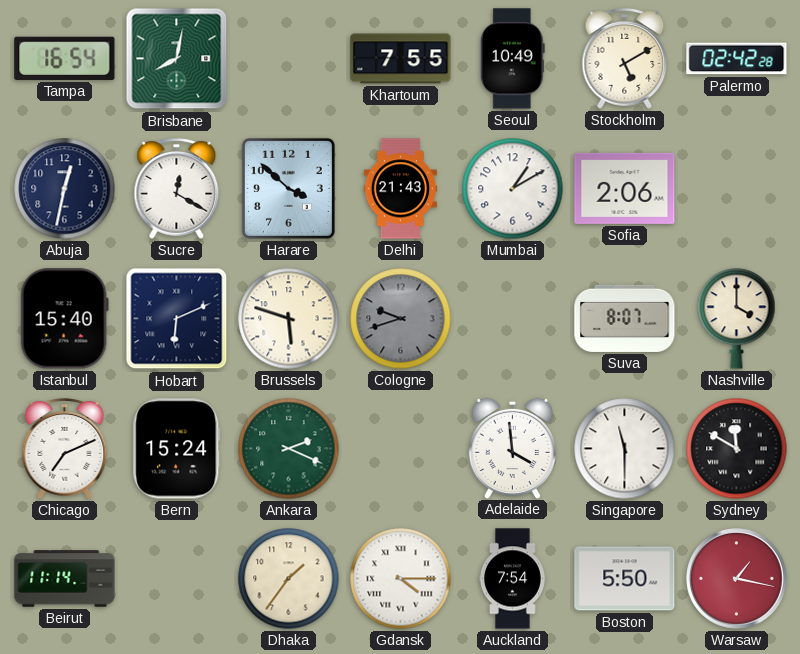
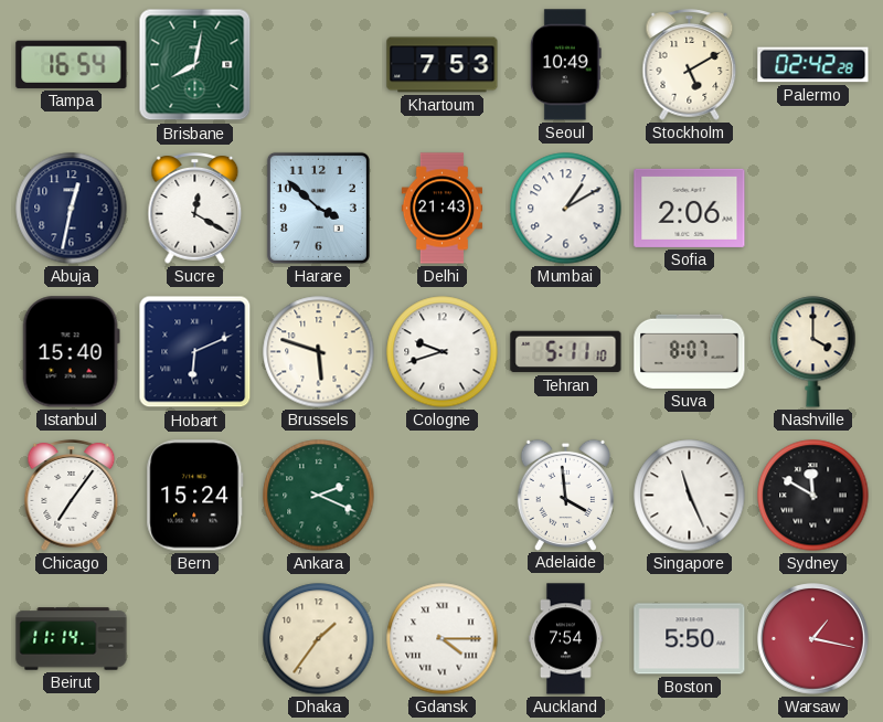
Khartoum: 7:55 -> 7:53
Cologne dial: grey -> white
Tehran: none -> 5:11
Chicago: 7:11 -> 7:06
Singapore: 11:30 -> 11:26
